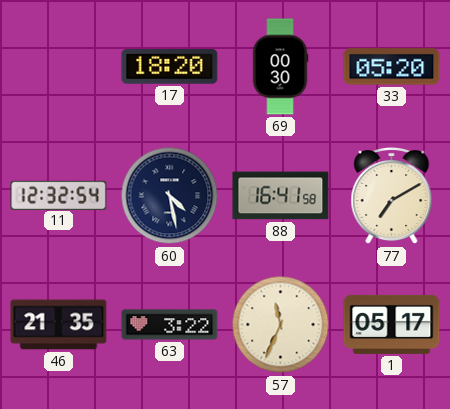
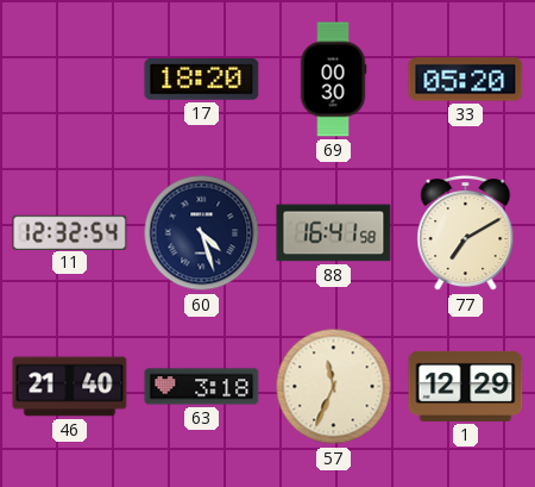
60: 4:28 -> 4:27
46: 21:35 -> 21:40
63: 3:22 -> 3:18
1: 05:17 -> 12:29
